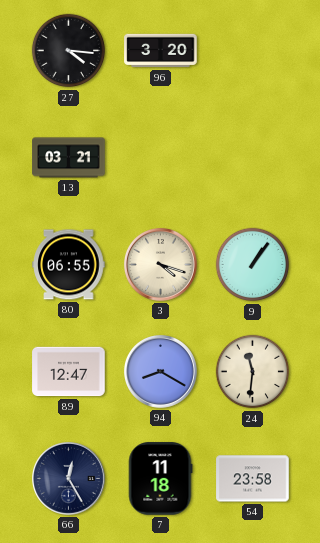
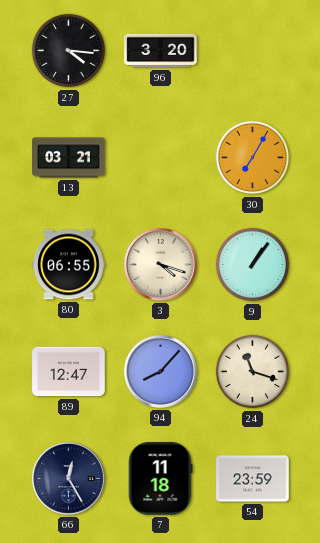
30: none -> 7:05
94: 8:20 -> 8:07
24: 11:31 -> 11:18
54: 23:58 -> 23:59
